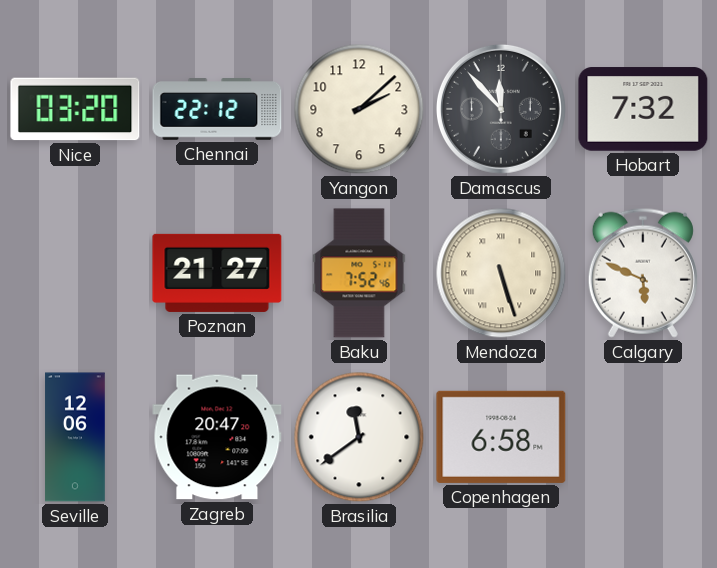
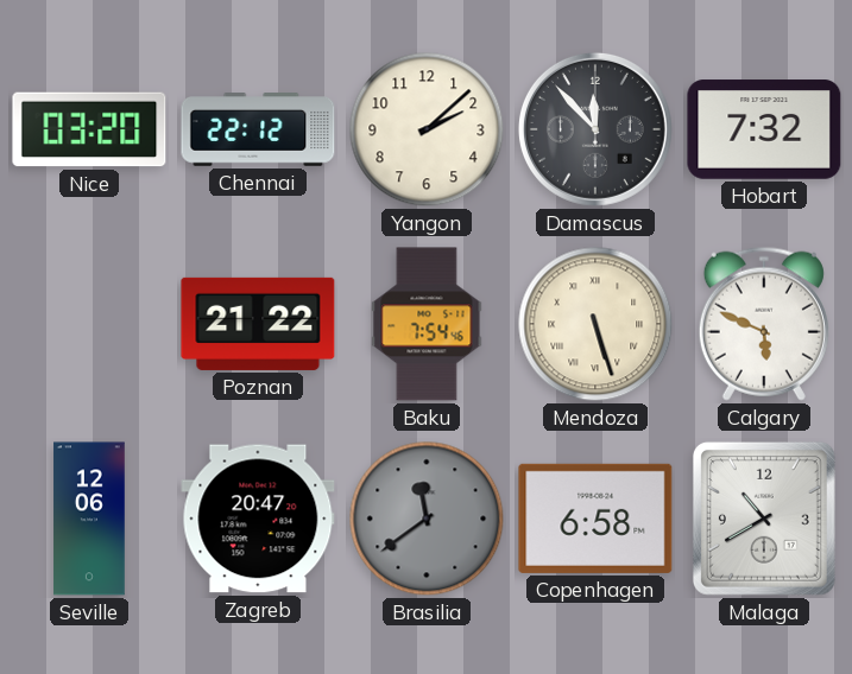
Poznan: 21:27 -> 21:22
Baku: 7:52 -> 7:54
Brasilia dial: white -> grey
Malaga: none -> 10:40
